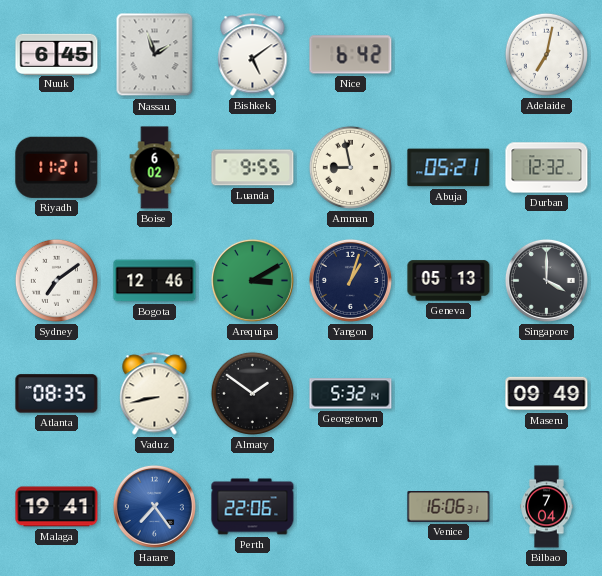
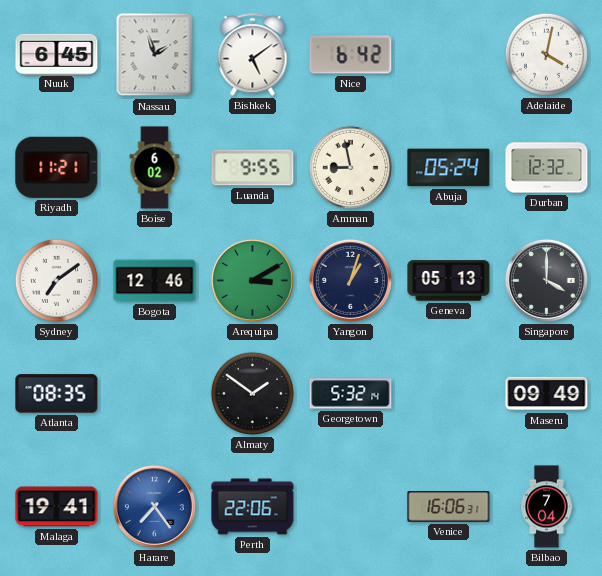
Adelaide: 7:02 -> 4:02
Abuja: 05:21 -> 05:24
Vaduz: 8:43 -> none
